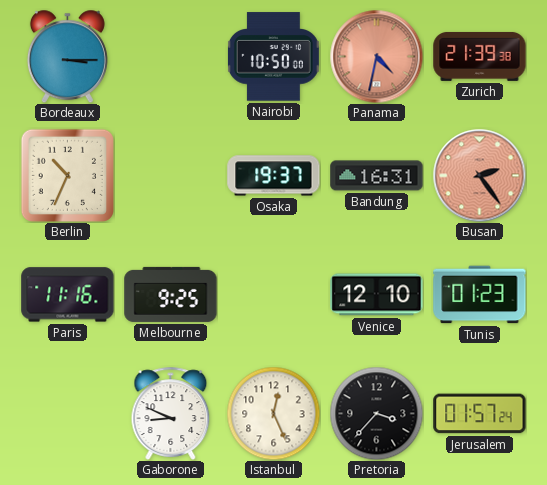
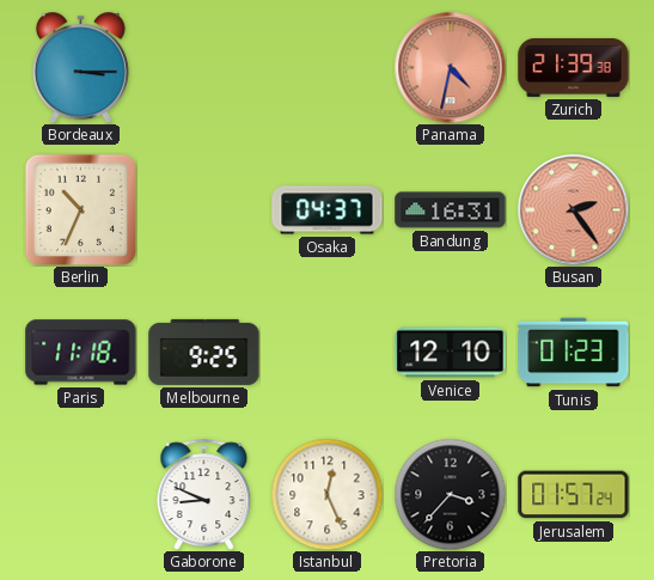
Nairobi: 10:50 -> none
Osaka: 19:37 -> 04:37
Paris: 11:16 -> 11:18
